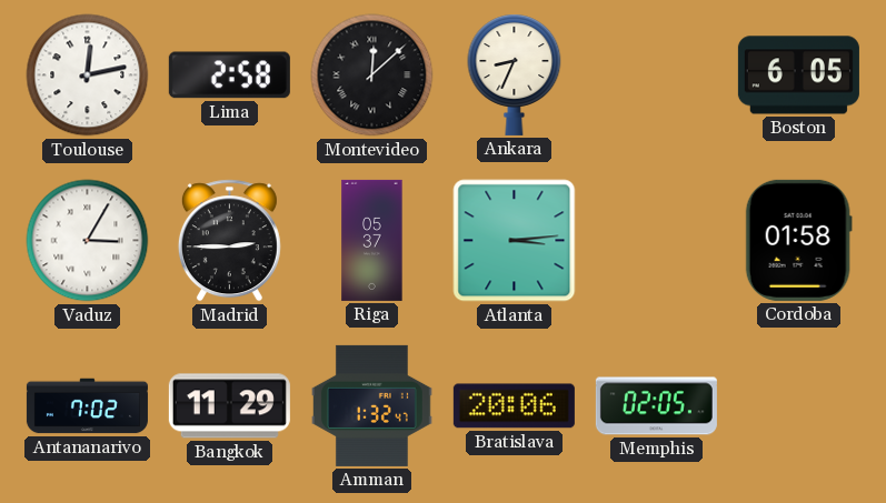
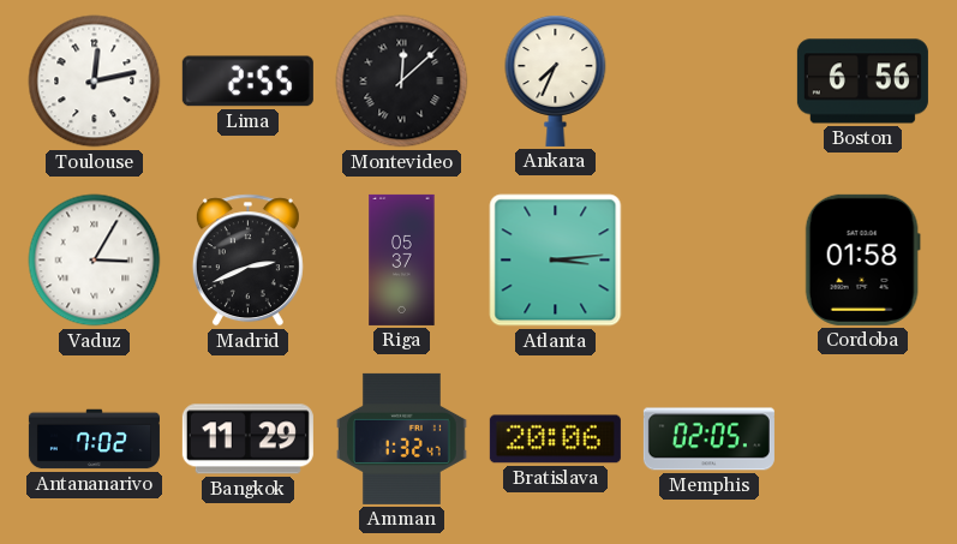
Lima: 2:58 -> 2:55
Ankara: 8:34 -> 7:34
Boston: 6:05 -> 6:56
Madrid: 2:45 -> 2:41
